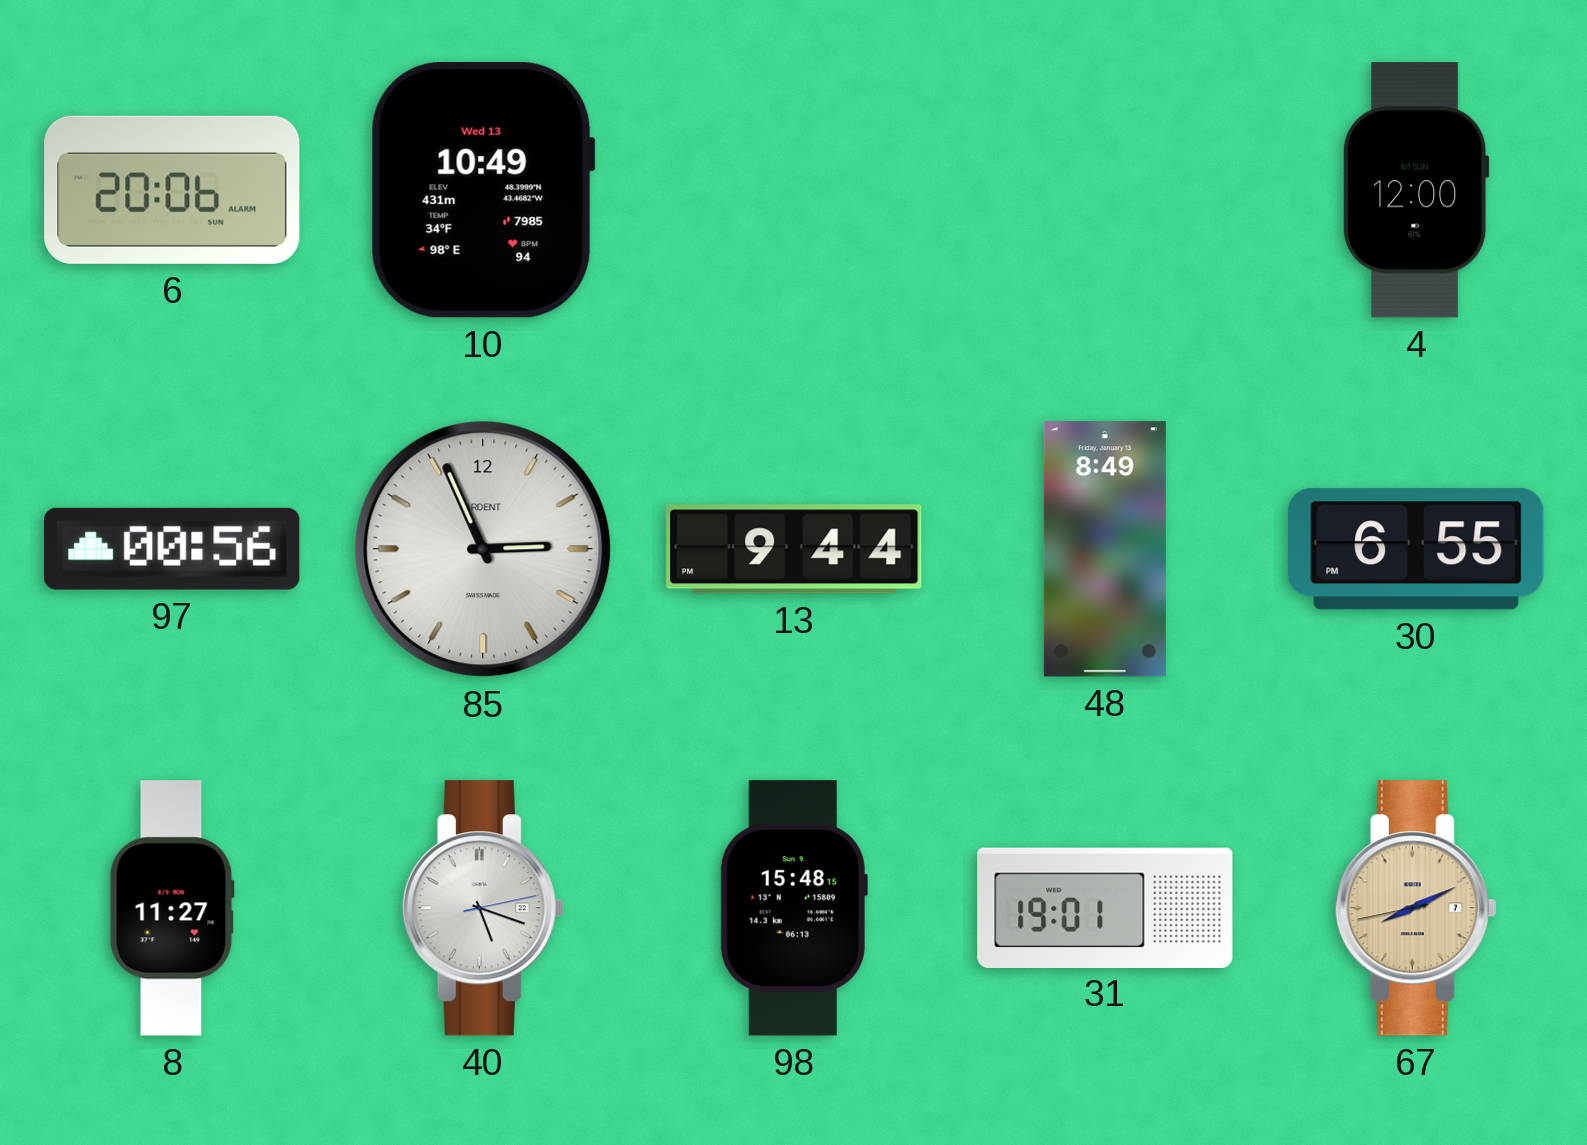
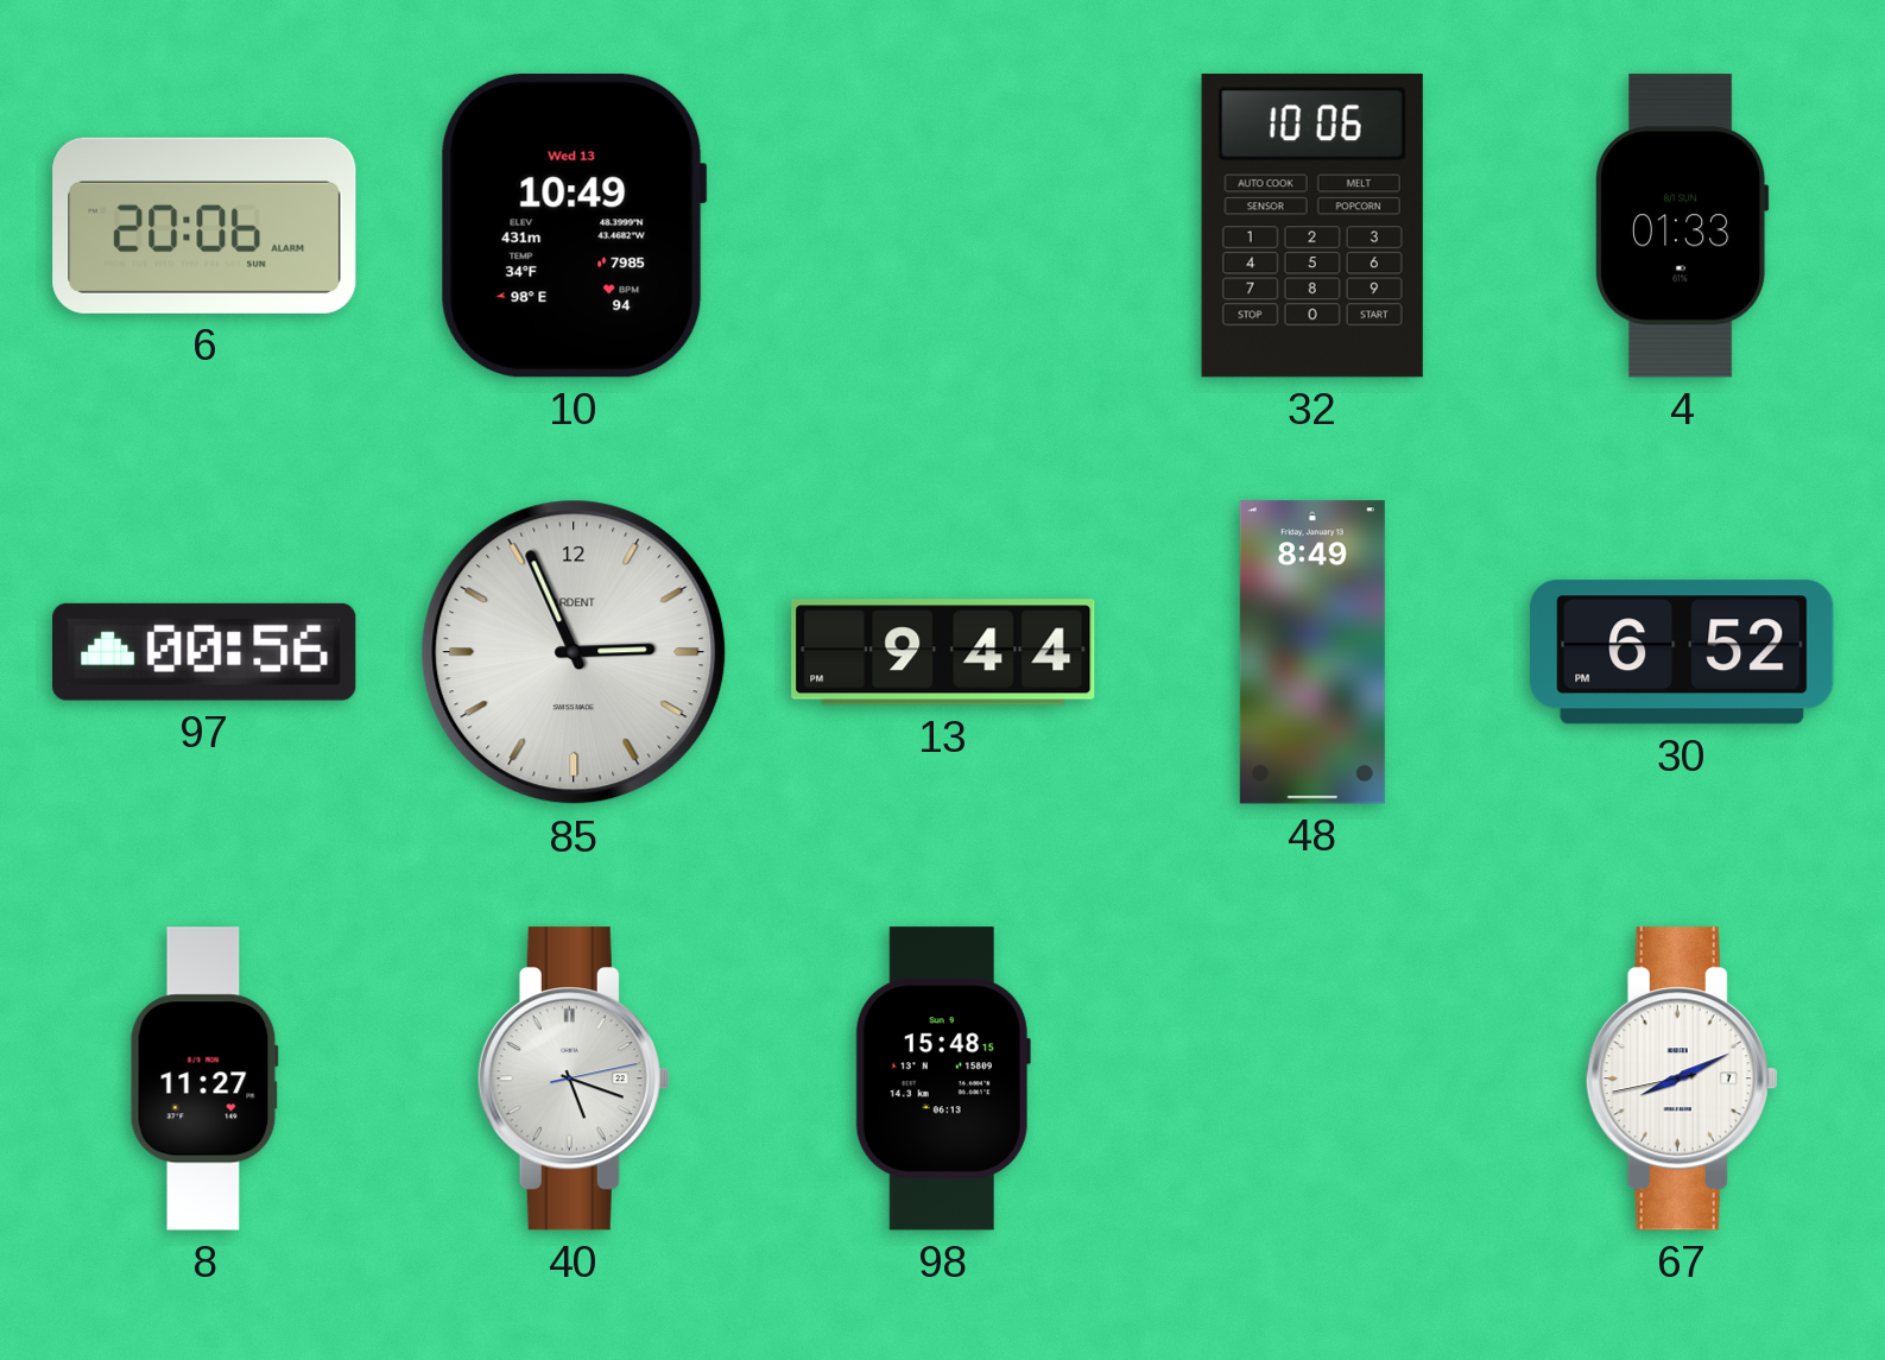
32: none -> 10:06
4: 12:00 -> 01:33
30: 6:55 -> 6:52
31: 19:01 -> none
67 dial: champagne -> white
